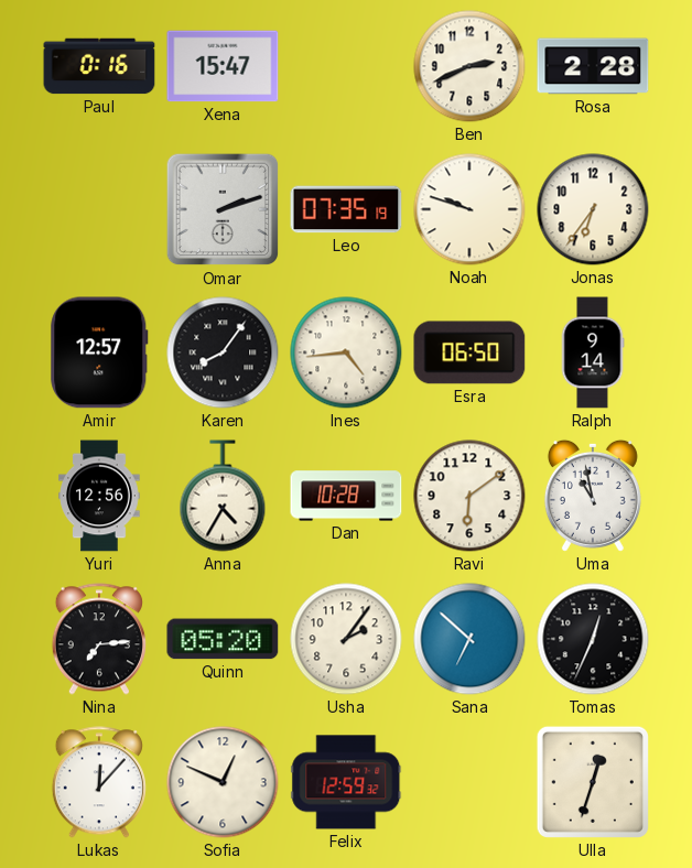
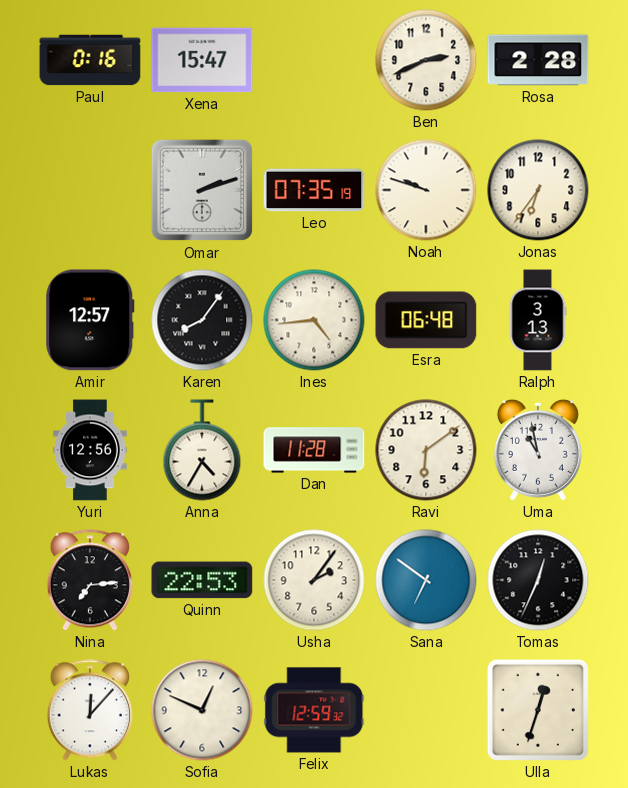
Esra: 06:50 -> 06:48
Ralph: 9:14 -> 3:13
Dan: 10:28 -> 11:28
Quinn: 05:20 -> 22:53
Sana: 6:52 -> 6:51
